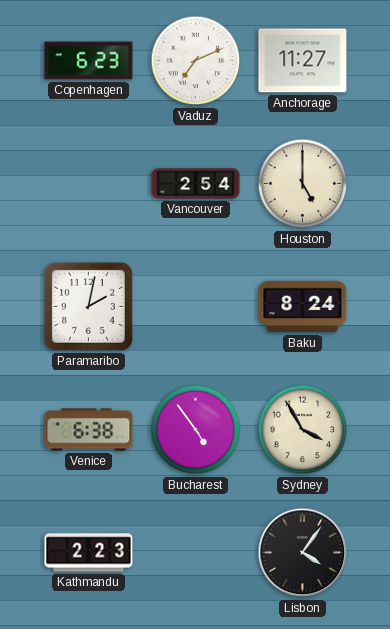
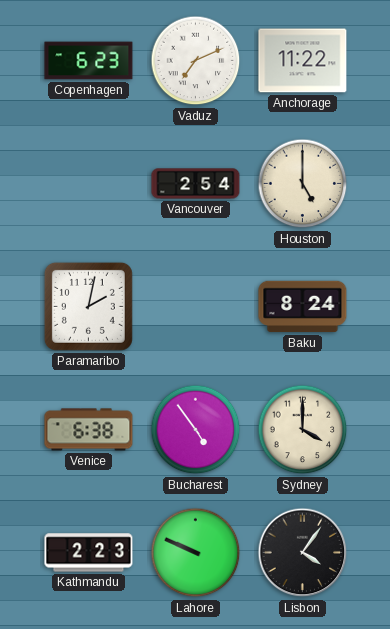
Anchorage: 11:27 -> 11:22
Sydney: 3:55 -> 4:00
Lahore: none -> 9:49
